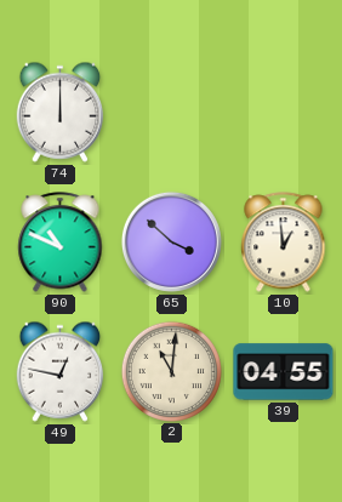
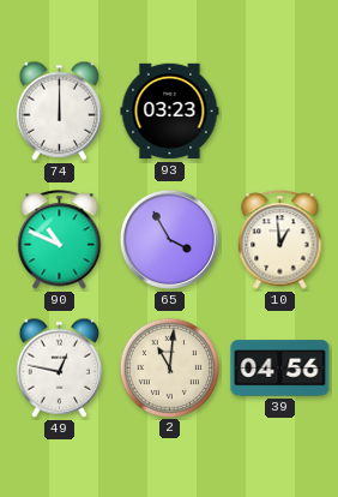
93: none -> 03:23
65: 3:52 -> 3:55
39: 04:55 -> 04:56
